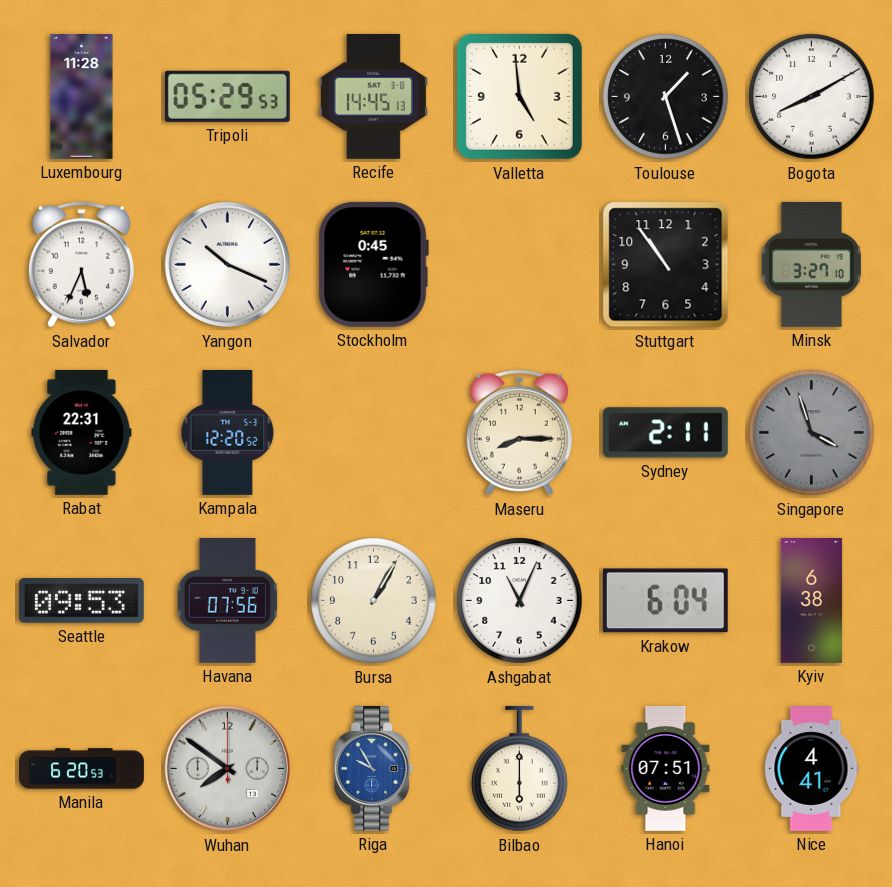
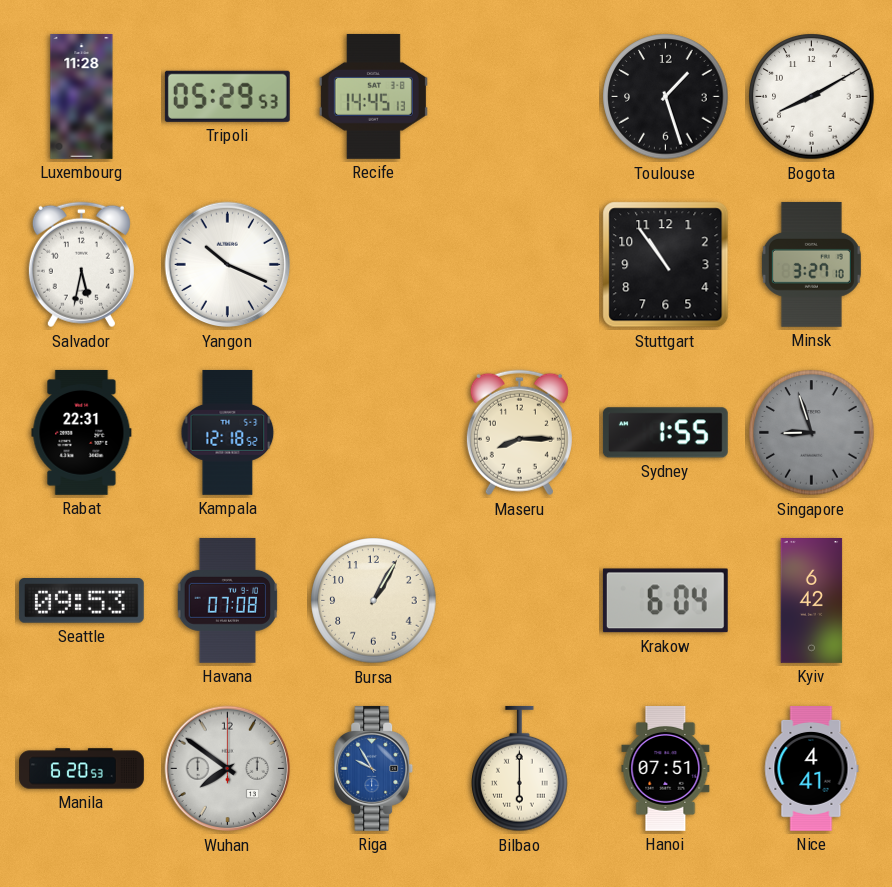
Valletta: 4:59 -> none
Salvador: 5:34 -> 5:32
Stockholm: 0:45 -> none
Kampala: 12:20 -> 12:18
Sydney: 2:11 -> 1:55
Singapore: 3:57 -> 8:57
Havana: 07:56 -> 07:08
Ashgabat: 11:04 -> none
Kyiv: 6:38 -> 6:42
